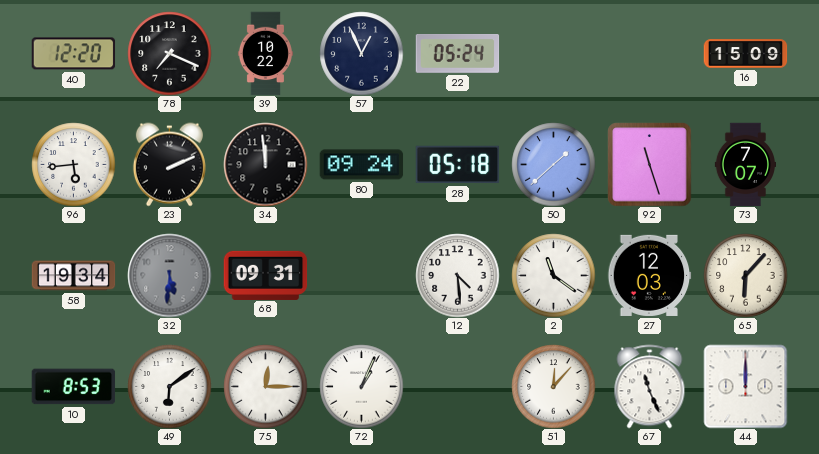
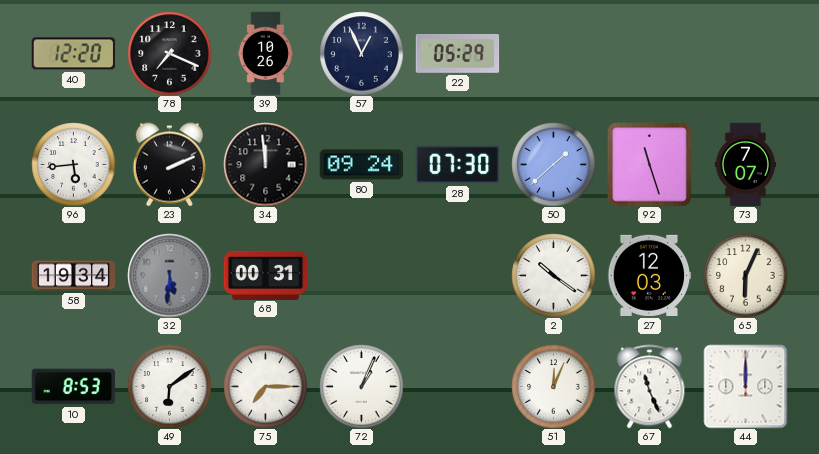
39: 10:22 -> 10:26
22: 05:24 -> 05:29
16: 15:09 -> none
28: 05:18 -> 07:30
68: 09:31 -> 00:31
12: 4:29 -> none
2: 11:21 -> 10:21
65: 6:07 -> 6:04
75: 12:15 -> 7:15
51: 12:07 -> 12:04
